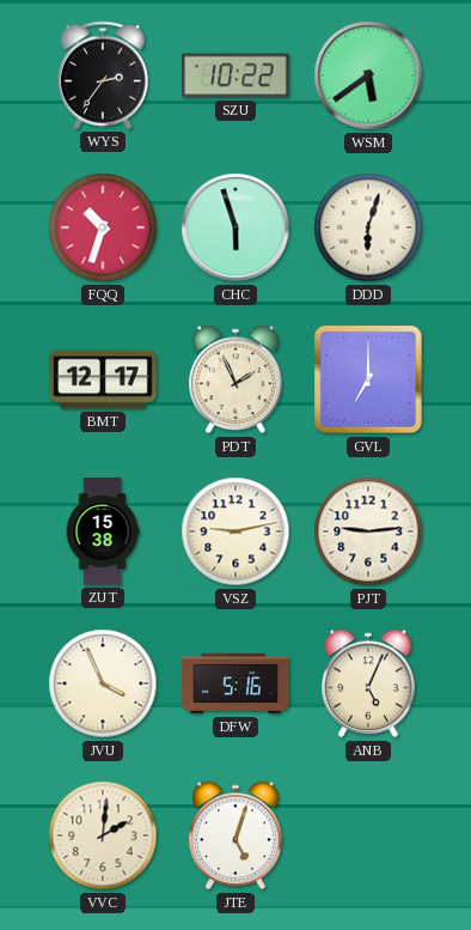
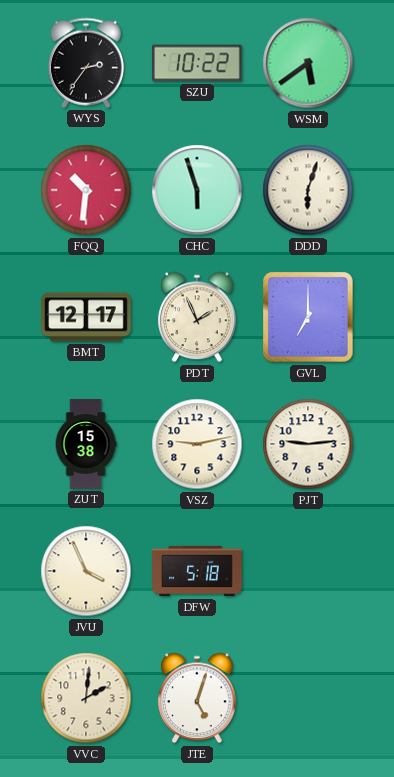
FQQ: 10:33 -> 10:31
DFW: 5:16 -> 5:18
ANB: 5:04 -> none
